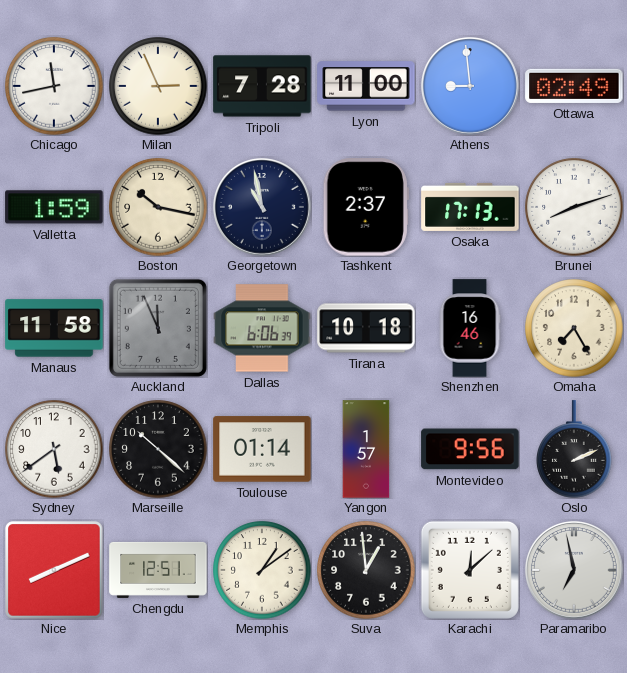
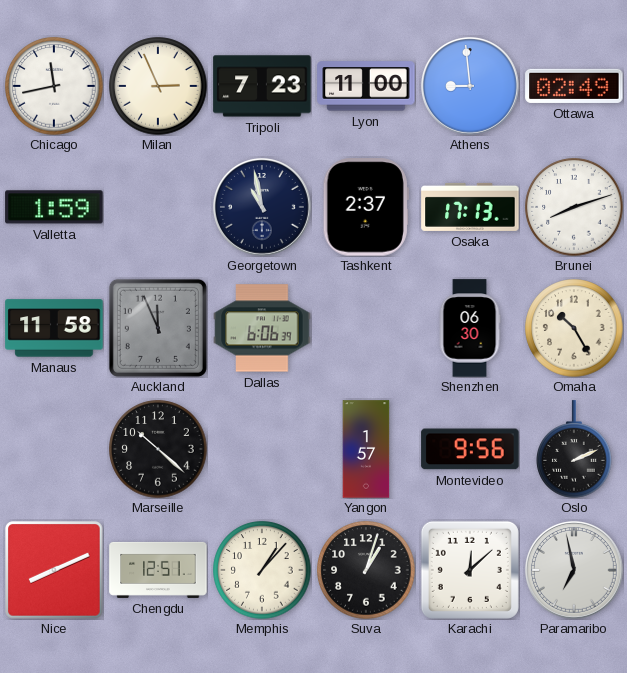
Tripoli: 7:28 -> 7:23
Boston: 10:17 -> none
Tirana: 10:18 -> none
Shenzhen: 16:46 -> 06:30
Omaha: 7:25 -> 10:25
Sydney: 5:39 -> none
Toulouse: 01:14 -> none
Memphis: 1:09 -> 1:07
Suva: 12:59 -> 1:03
